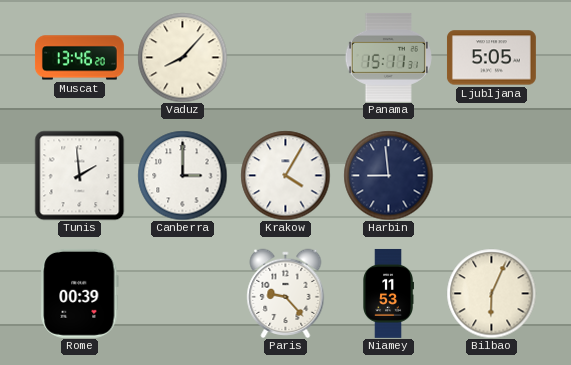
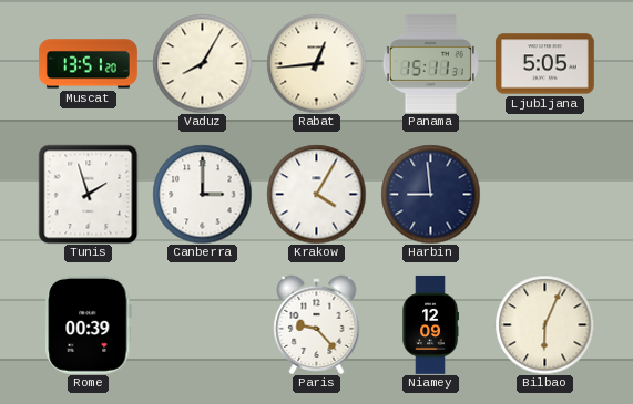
Muscat: 13:46 -> 13:51
Vaduz: 8:07 -> 8:05
Rabat: none -> 12:44
Tunis: 1:59 -> 1:57
Niamey: 11:53 -> 12:09
